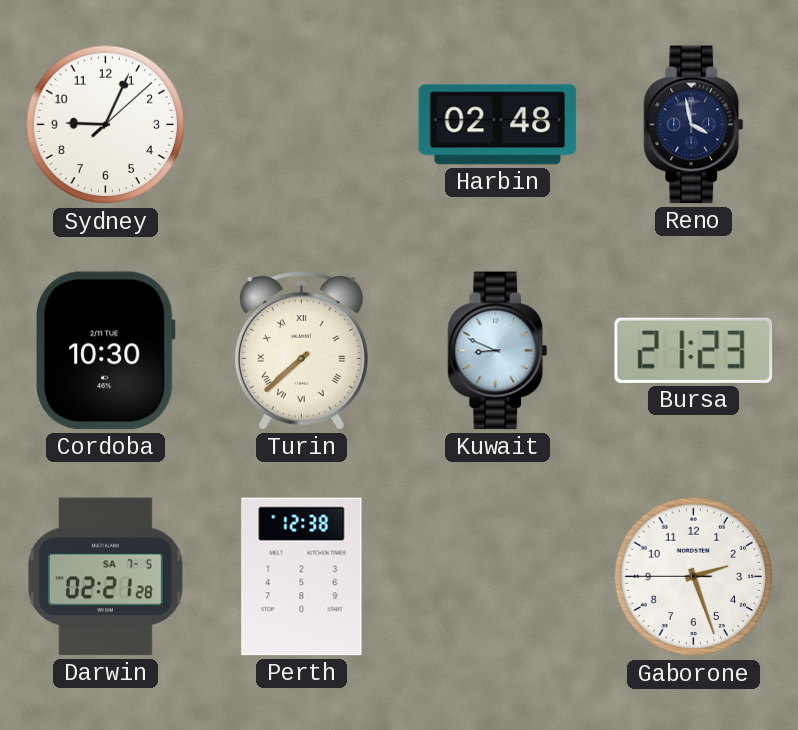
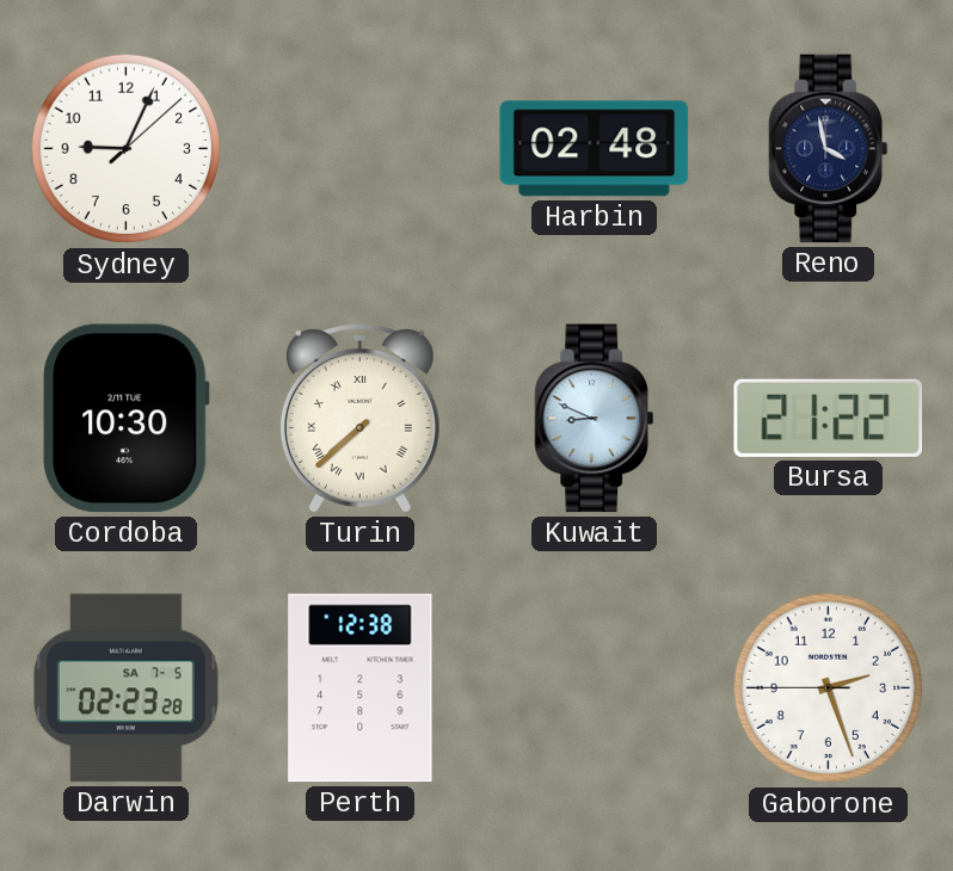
Bursa: 21:23 -> 21:22
Darwin: 02:21 -> 02:23
